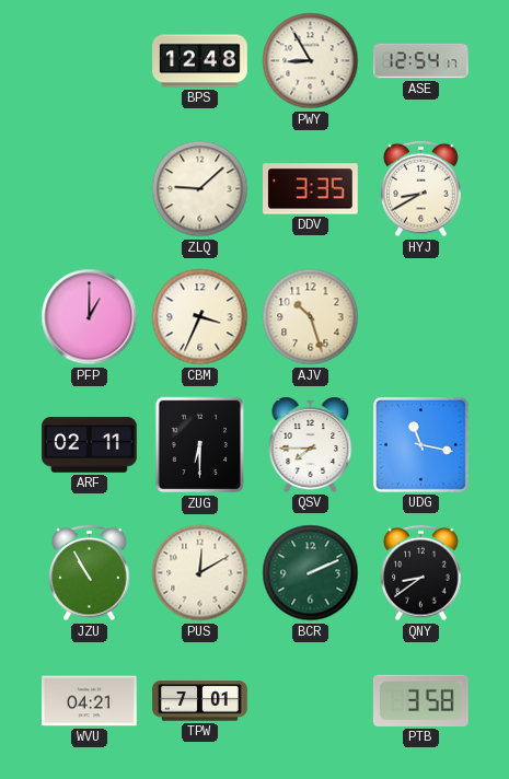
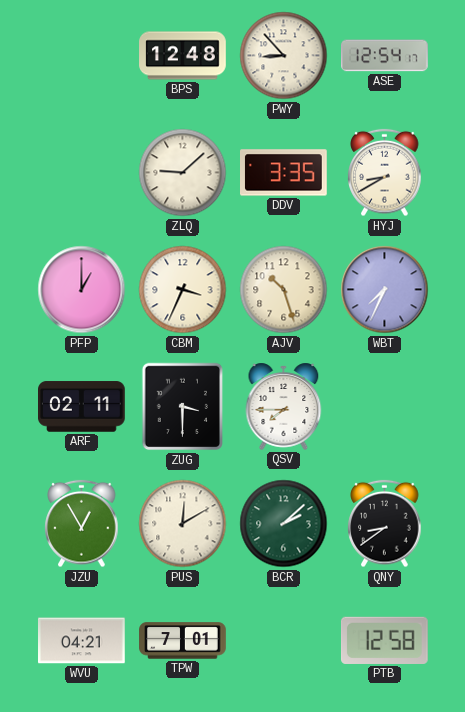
PWY: 8:55 -> 8:53
WBT: none -> 7:34
ZUG: 6:30 -> 3:30
UDG: 11:17 -> none
JZU: 10:55 -> 12:55
BCR: 2:11 -> 2:08
PTB: 3:58 -> 12:58
